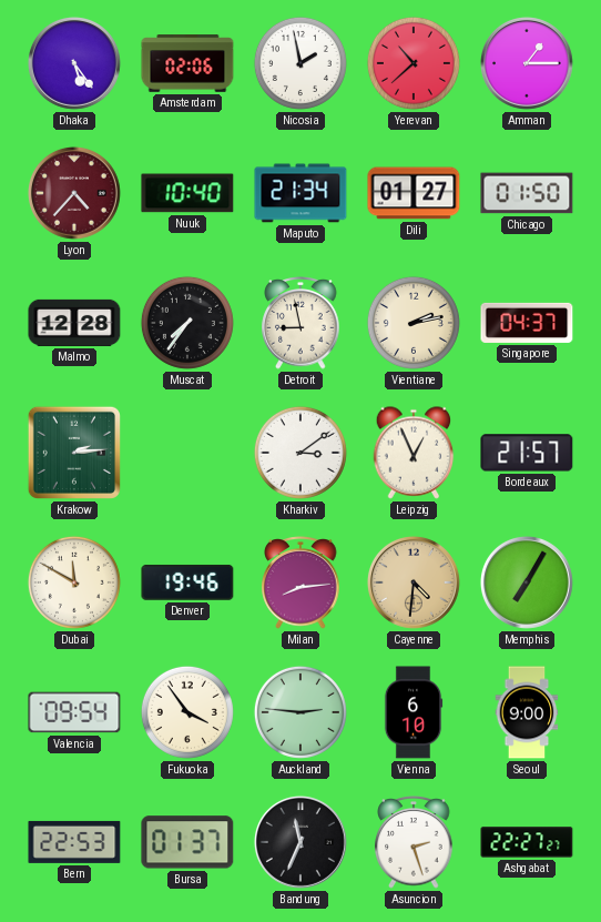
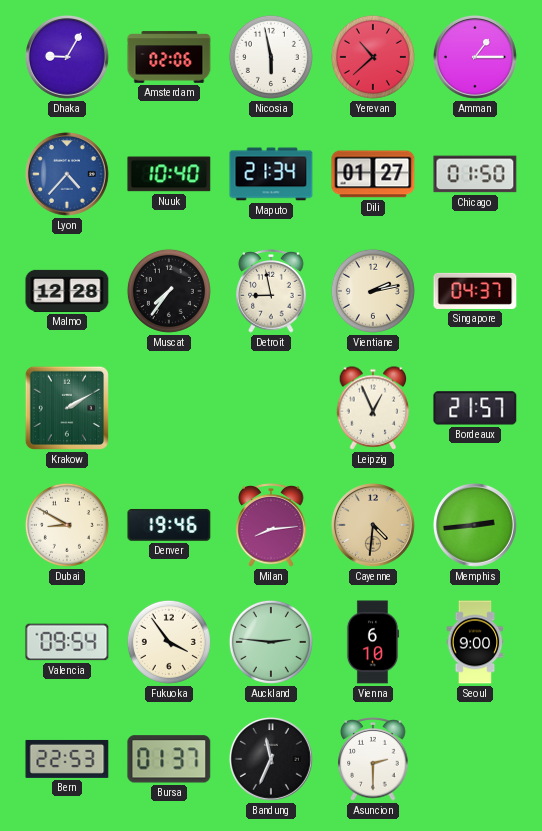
Dhaka: 5:24 -> 9:05
Nicosia: 1:58 -> 5:58
Lyon dial: burgundy -> blue
Krakow: 2:14 -> 2:10
Kharkiv: 3:09 -> none
Dubai: 11:50 -> 8:50
Memphis: 7:05 -> 2:44
Asuncion: 2:27 -> 2:30
Ashgabat: 22:27 -> none
